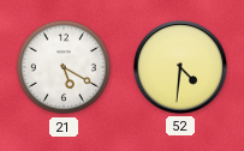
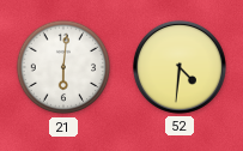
21: 5:20 -> 6:01
